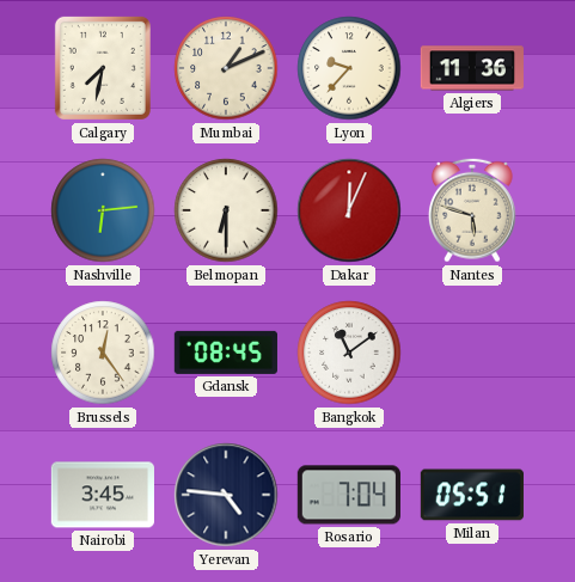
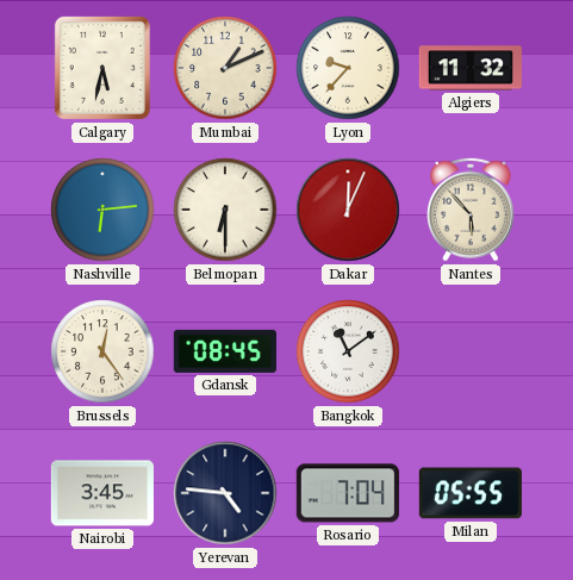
Calgary: 7:32 -> 5:32
Algiers: 11:36 -> 11:32
Nantes: 5:48 -> 5:53
Milan: 05:51 -> 05:55
